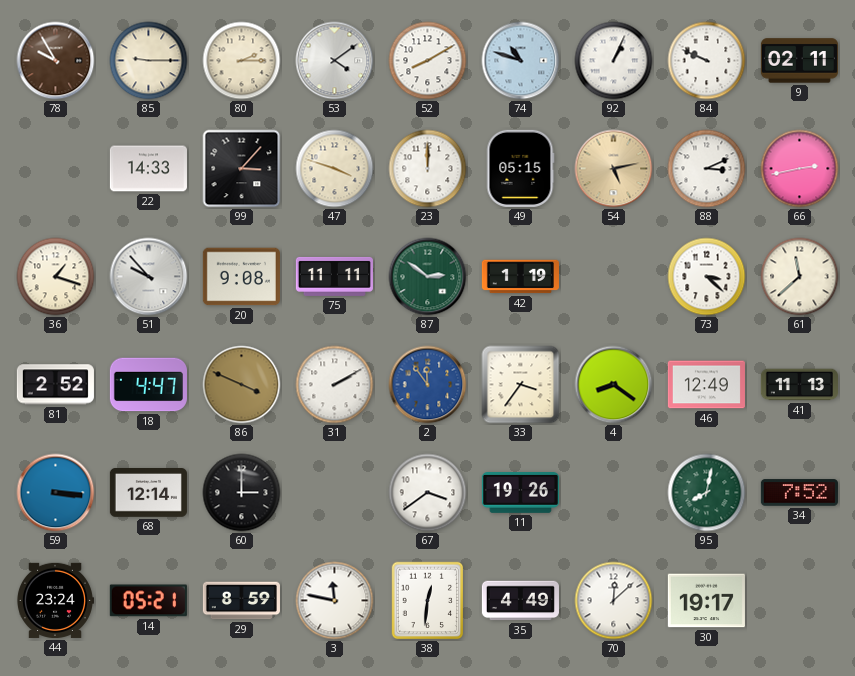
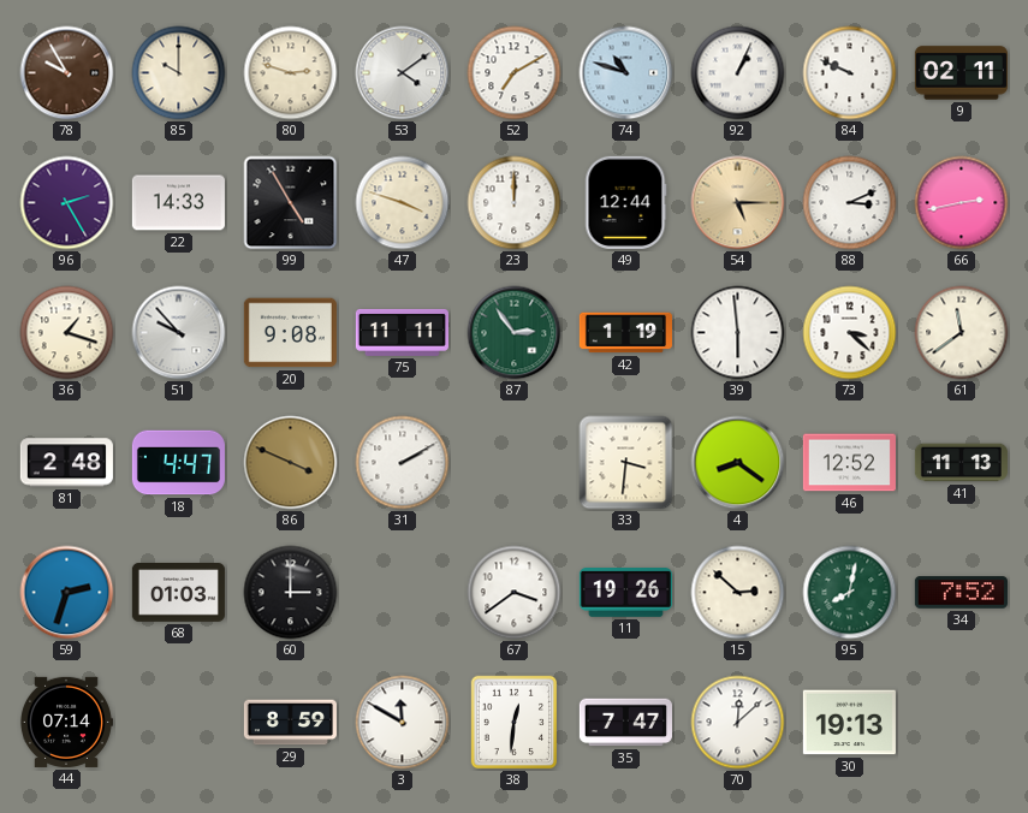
85: 9:15 -> 10:00
80: 2:15 -> 2:48
52: 8:10 -> 7:10
96: none -> 2:25
99: 3:07 -> 4:55
49: 05:15 -> 12:44
54: 5:13 -> 5:15
87: 2:51 -> 2:54
39: none -> 5:59
61: 11:38 -> 11:39
81: 2:52 -> 2:48
2: 11:54 -> none
33: 3:36 -> 3:31
46: 12:49 -> 12:52
59: 3:16 -> 2:33
68: 12:14 -> 01:03
15: none -> 2:52
44: 23:24 -> 07:14
14: 05:21 -> none
3: 11:47 -> 11:50
35: 4:49 -> 7:47
30: 19:17 -> 19:13
